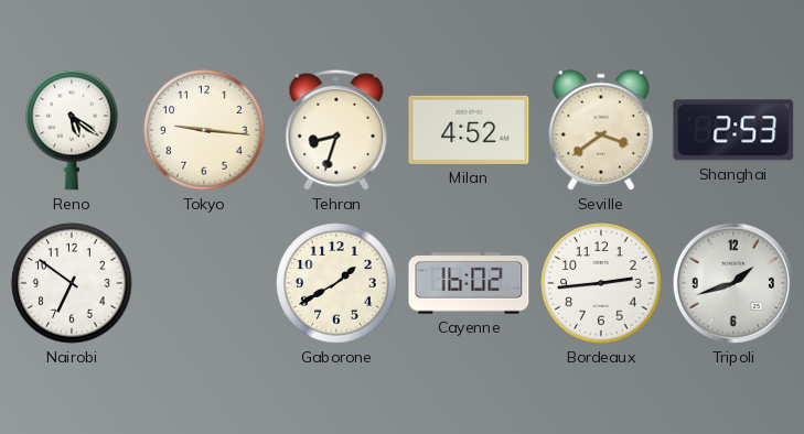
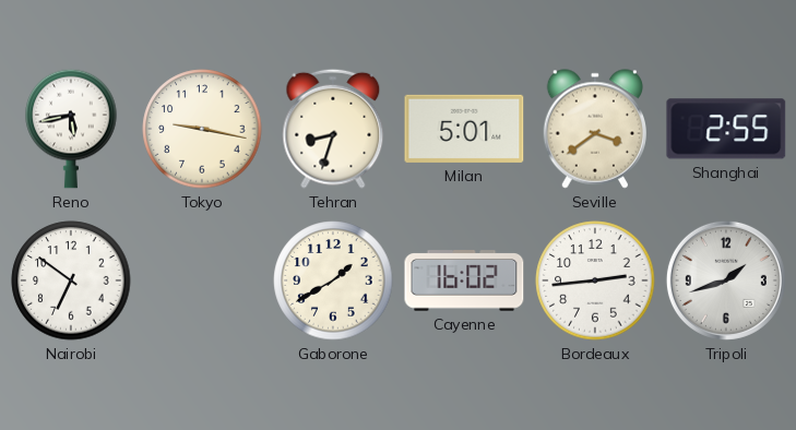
Reno: 5:21 -> 5:43
Tokyo: 9:16 -> 9:17
Milan: 4:52 -> 5:01
Shanghai: 2:53 -> 2:55
